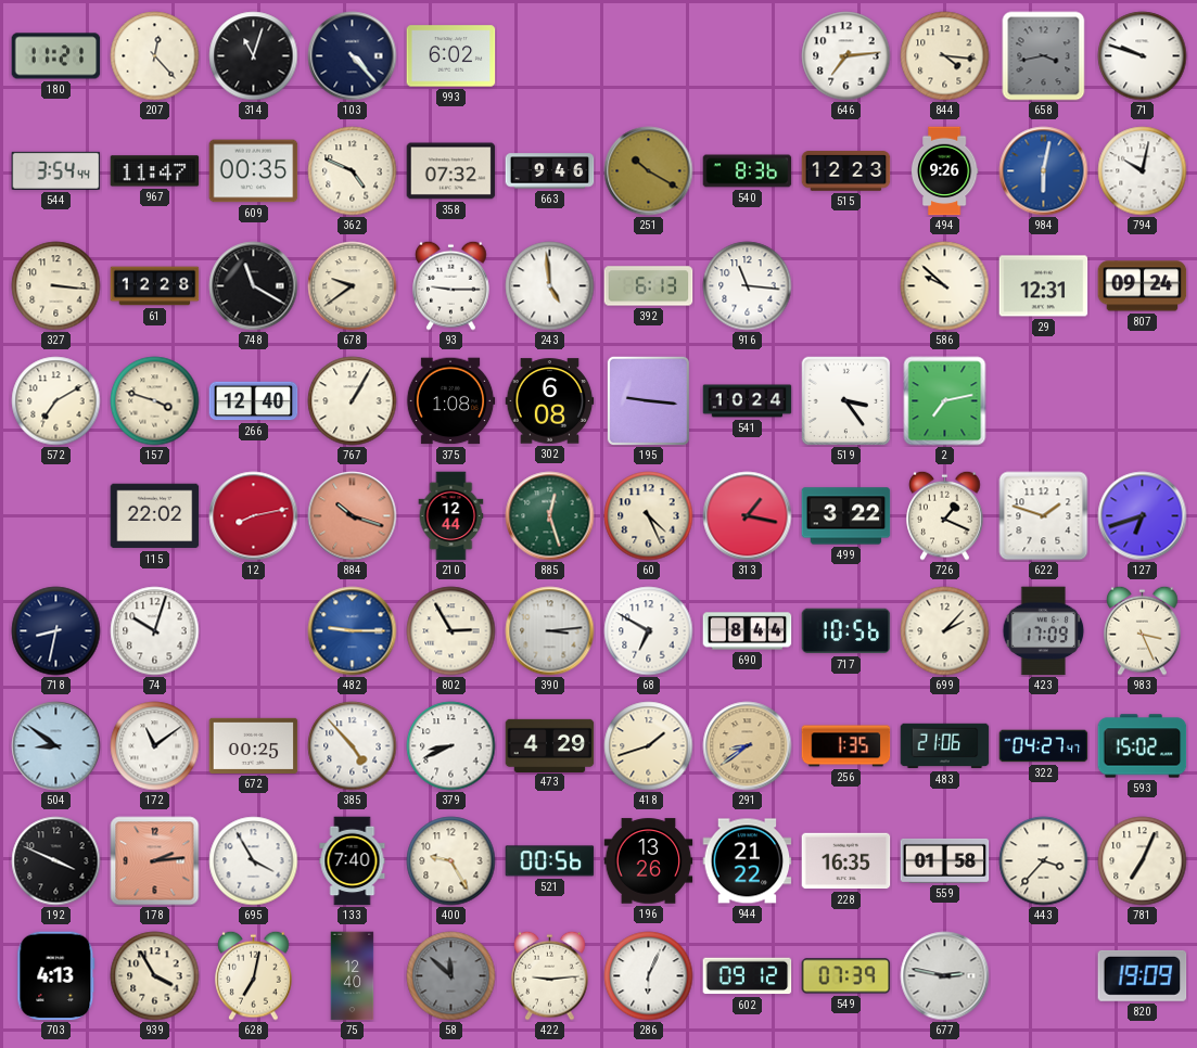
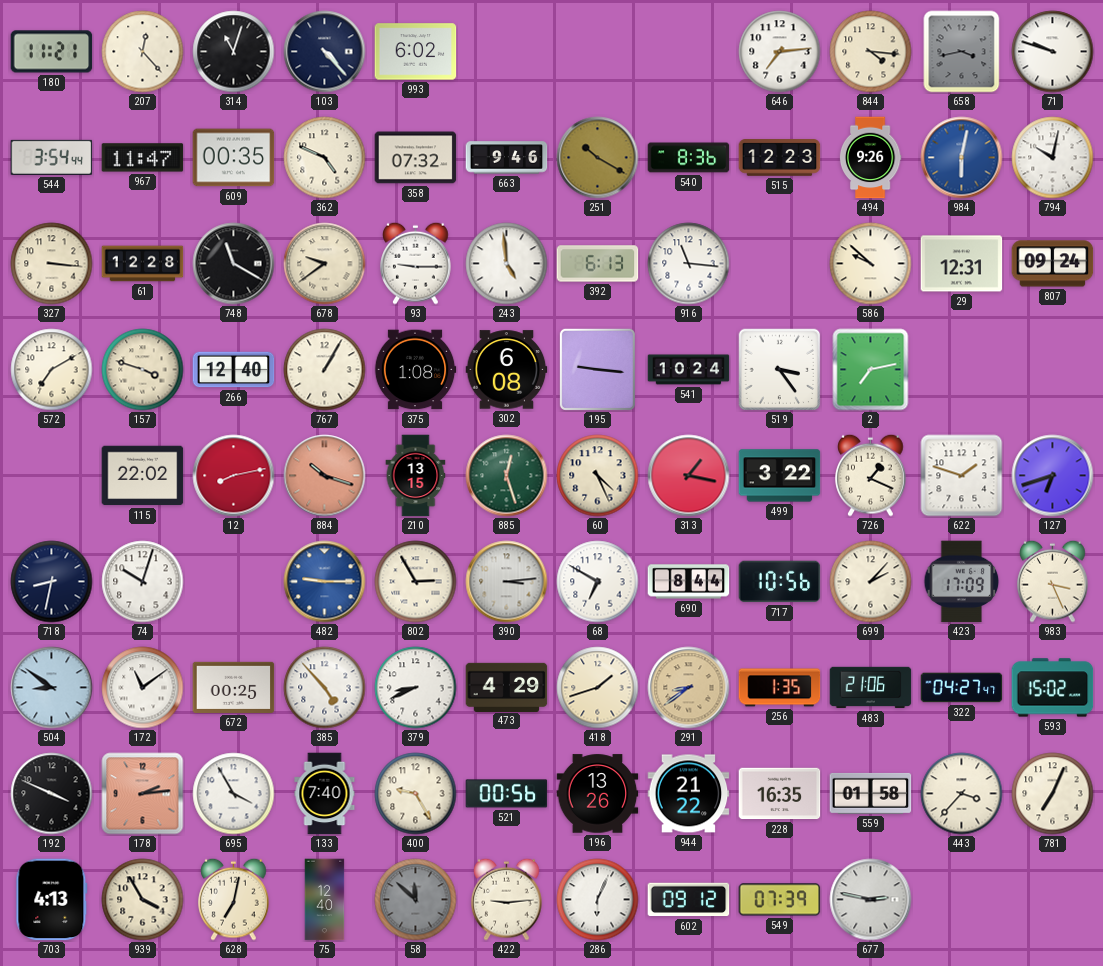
210: 12:44 -> 13:15
820: 19:09 -> none
